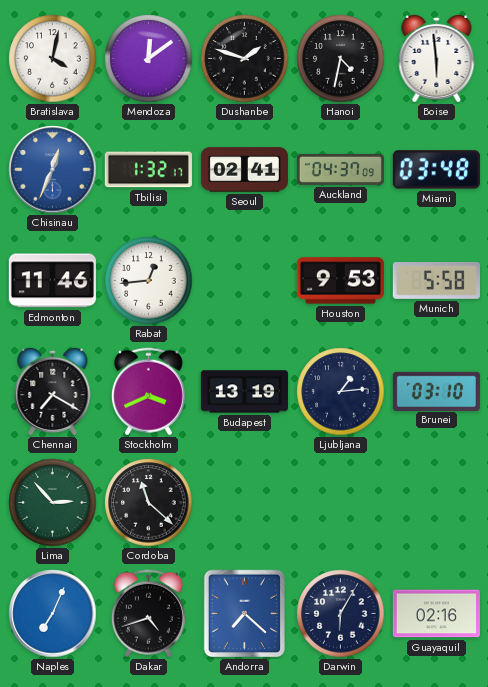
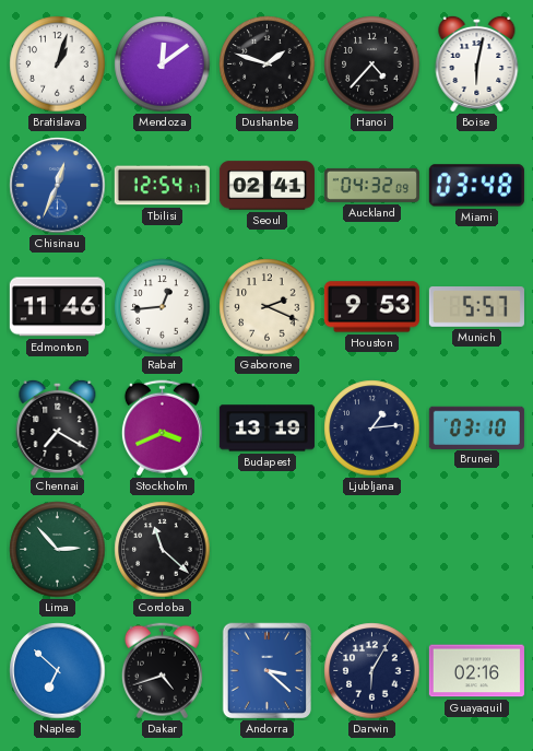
Bratislava: 4:02 -> 1:03
Hanoi: 4:32 -> 4:37
Boise: 5:59 -> 6:02
Tbilisi: 1:32 -> 12:54
Auckland: 04:37 -> 04:32
Gaborone: none -> 2:19
Munich: 5:58 -> 5:57
Naples: 7:04 -> 6:52
Andorra: 7:22 -> 3:22
